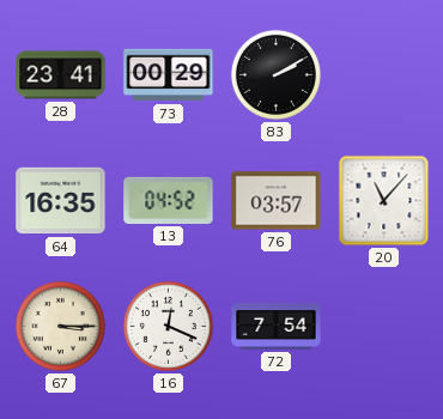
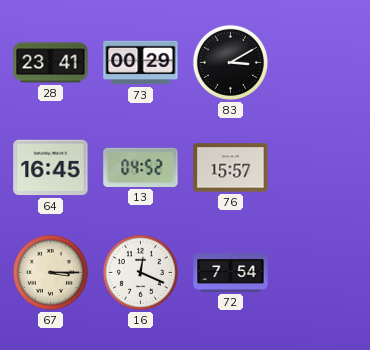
83: 2:10 -> 3:10
64: 16:35 -> 16:45
76: 03:57 -> 15:57
20: 11:07 -> none
